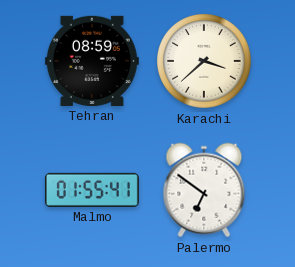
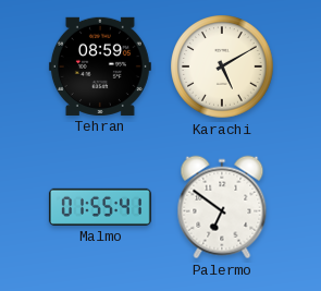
Karachi: 3:38 -> 5:10
